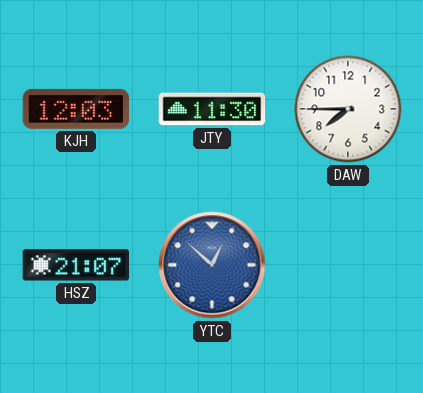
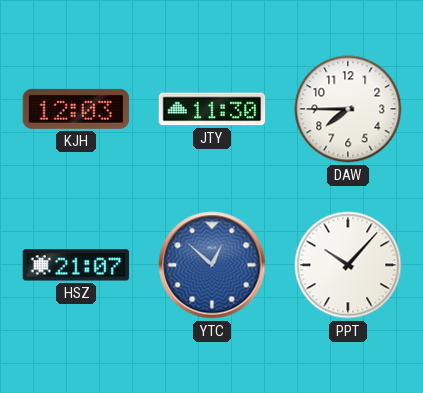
PPT: none -> 10:07
